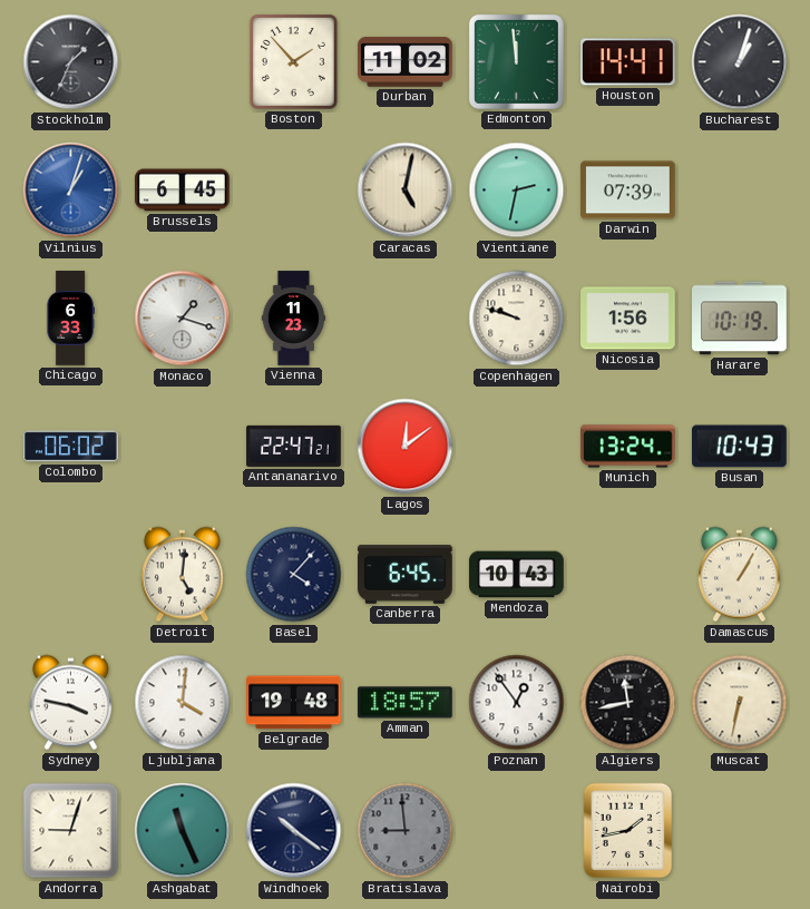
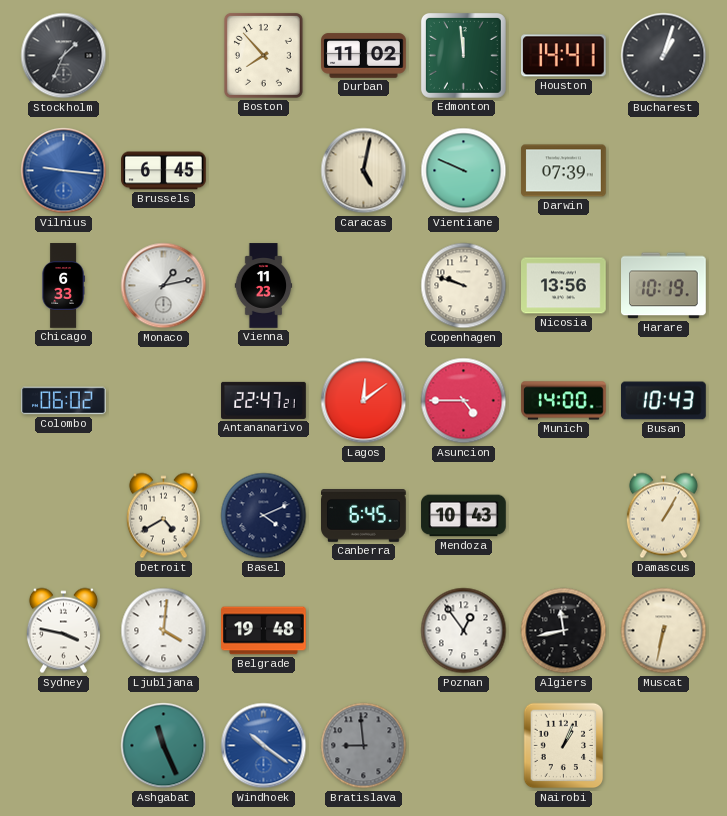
Boston: 1:53 -> 7:53
Vilnius: 1:03 -> 9:16
Vientiane: 2:32 -> 9:49
Monaco: 1:18 -> 1:13
Nicosia: 1:56 -> 13:56
Asuncion: none -> 4:45
Munich: 13:24 -> 14:00
Detroit: 5:01 -> 4:40
Basel: 4:07 -> 4:11
Amman: 18:57 -> none
Andorra: 9:03 -> none
Windhoek dial: navy -> blue
Nairobi: 1:43 -> 1:04
